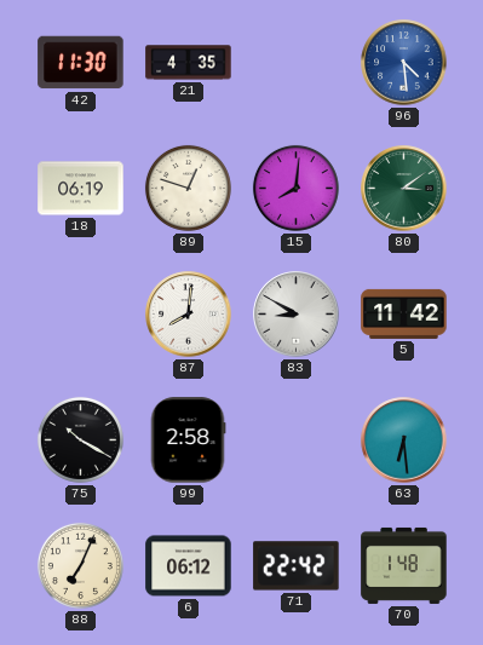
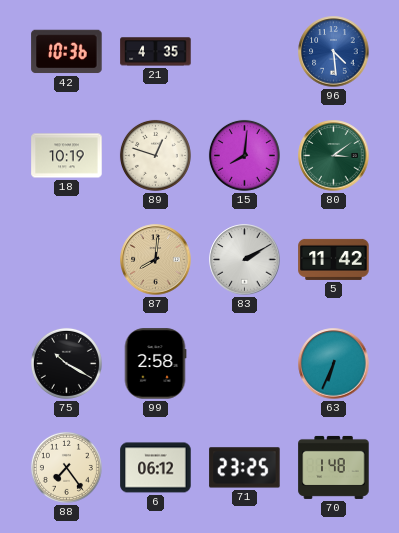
42: 11:30 -> 10:36
18: 06:19 -> 10:19
87 dial: white -> champagne
83: 8:50 -> 2:10
63: 6:29 -> 6:34
88: 7:04 -> 7:24
71: 22:42 -> 23:25
